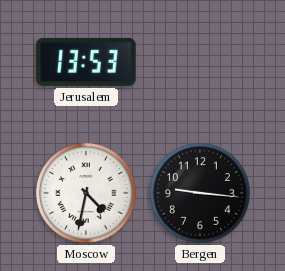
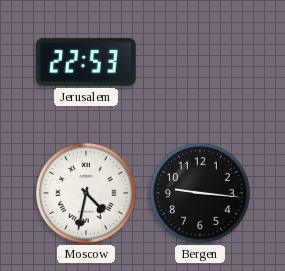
Jerusalem: 13:53 -> 22:53
